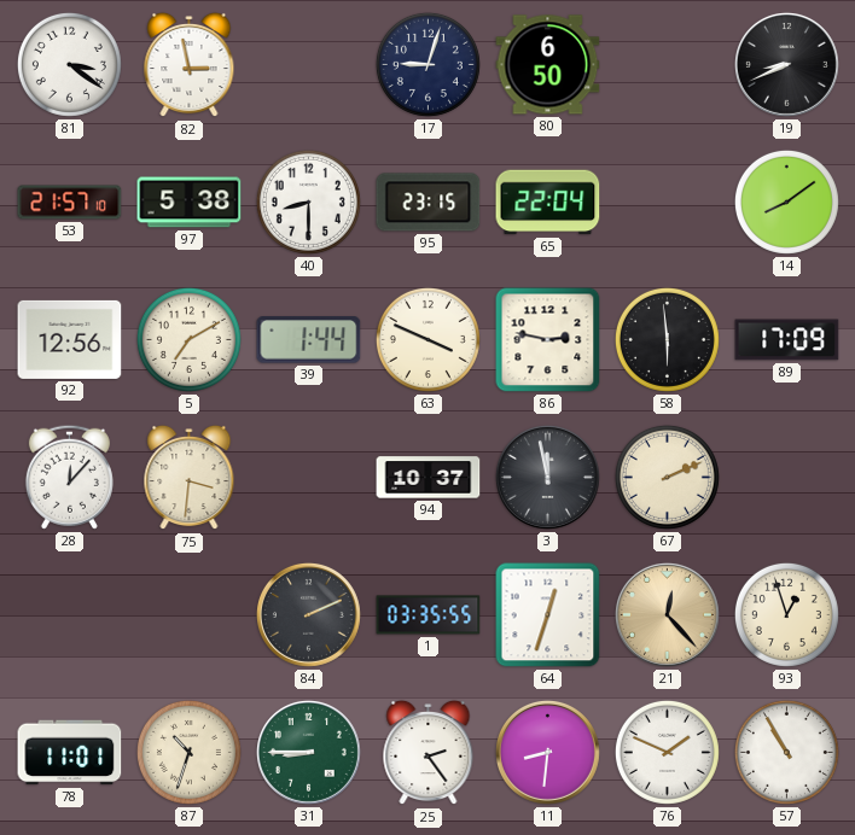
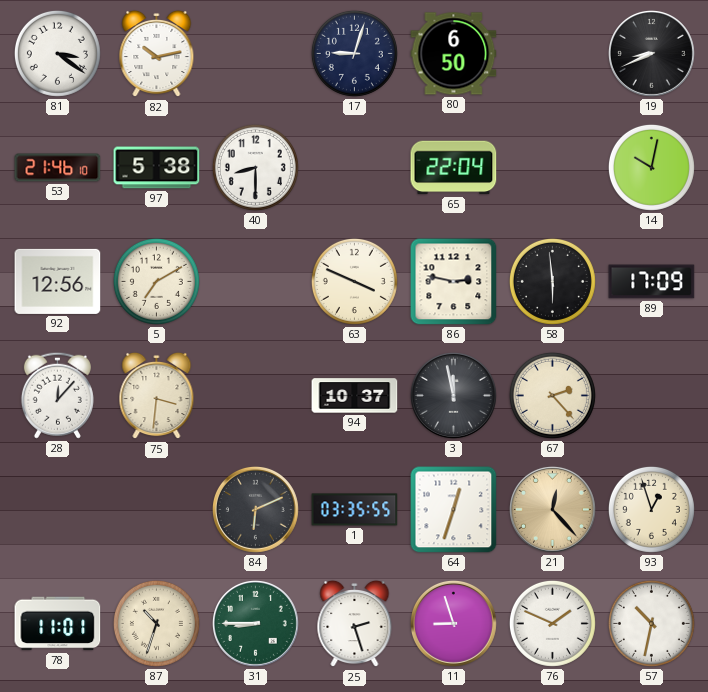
82: 2:58 -> 10:13
53: 21:57 -> 21:46
95: 23:15 -> none
14: 8:09 -> 10:02
39: 1:44 -> none
67: 2:11 -> 2:23
84: 2:11 -> 6:11
25: 2:24 -> 2:27
11: 8:31 -> 8:57
57: 10:55 -> 10:32
